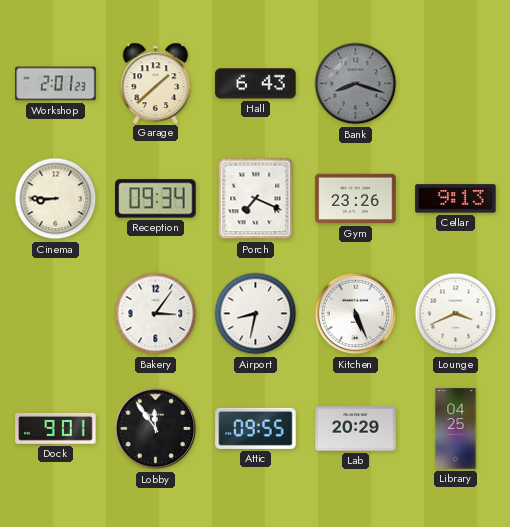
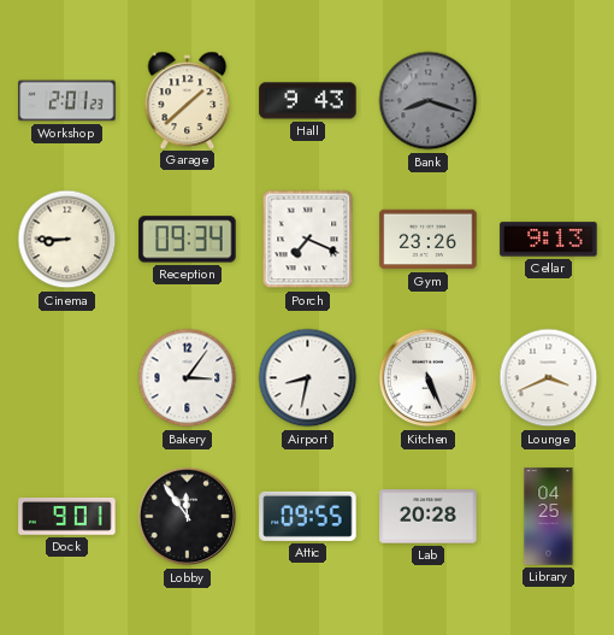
Hall: 6:43 -> 9:43
Lab: 20:29 -> 20:28
